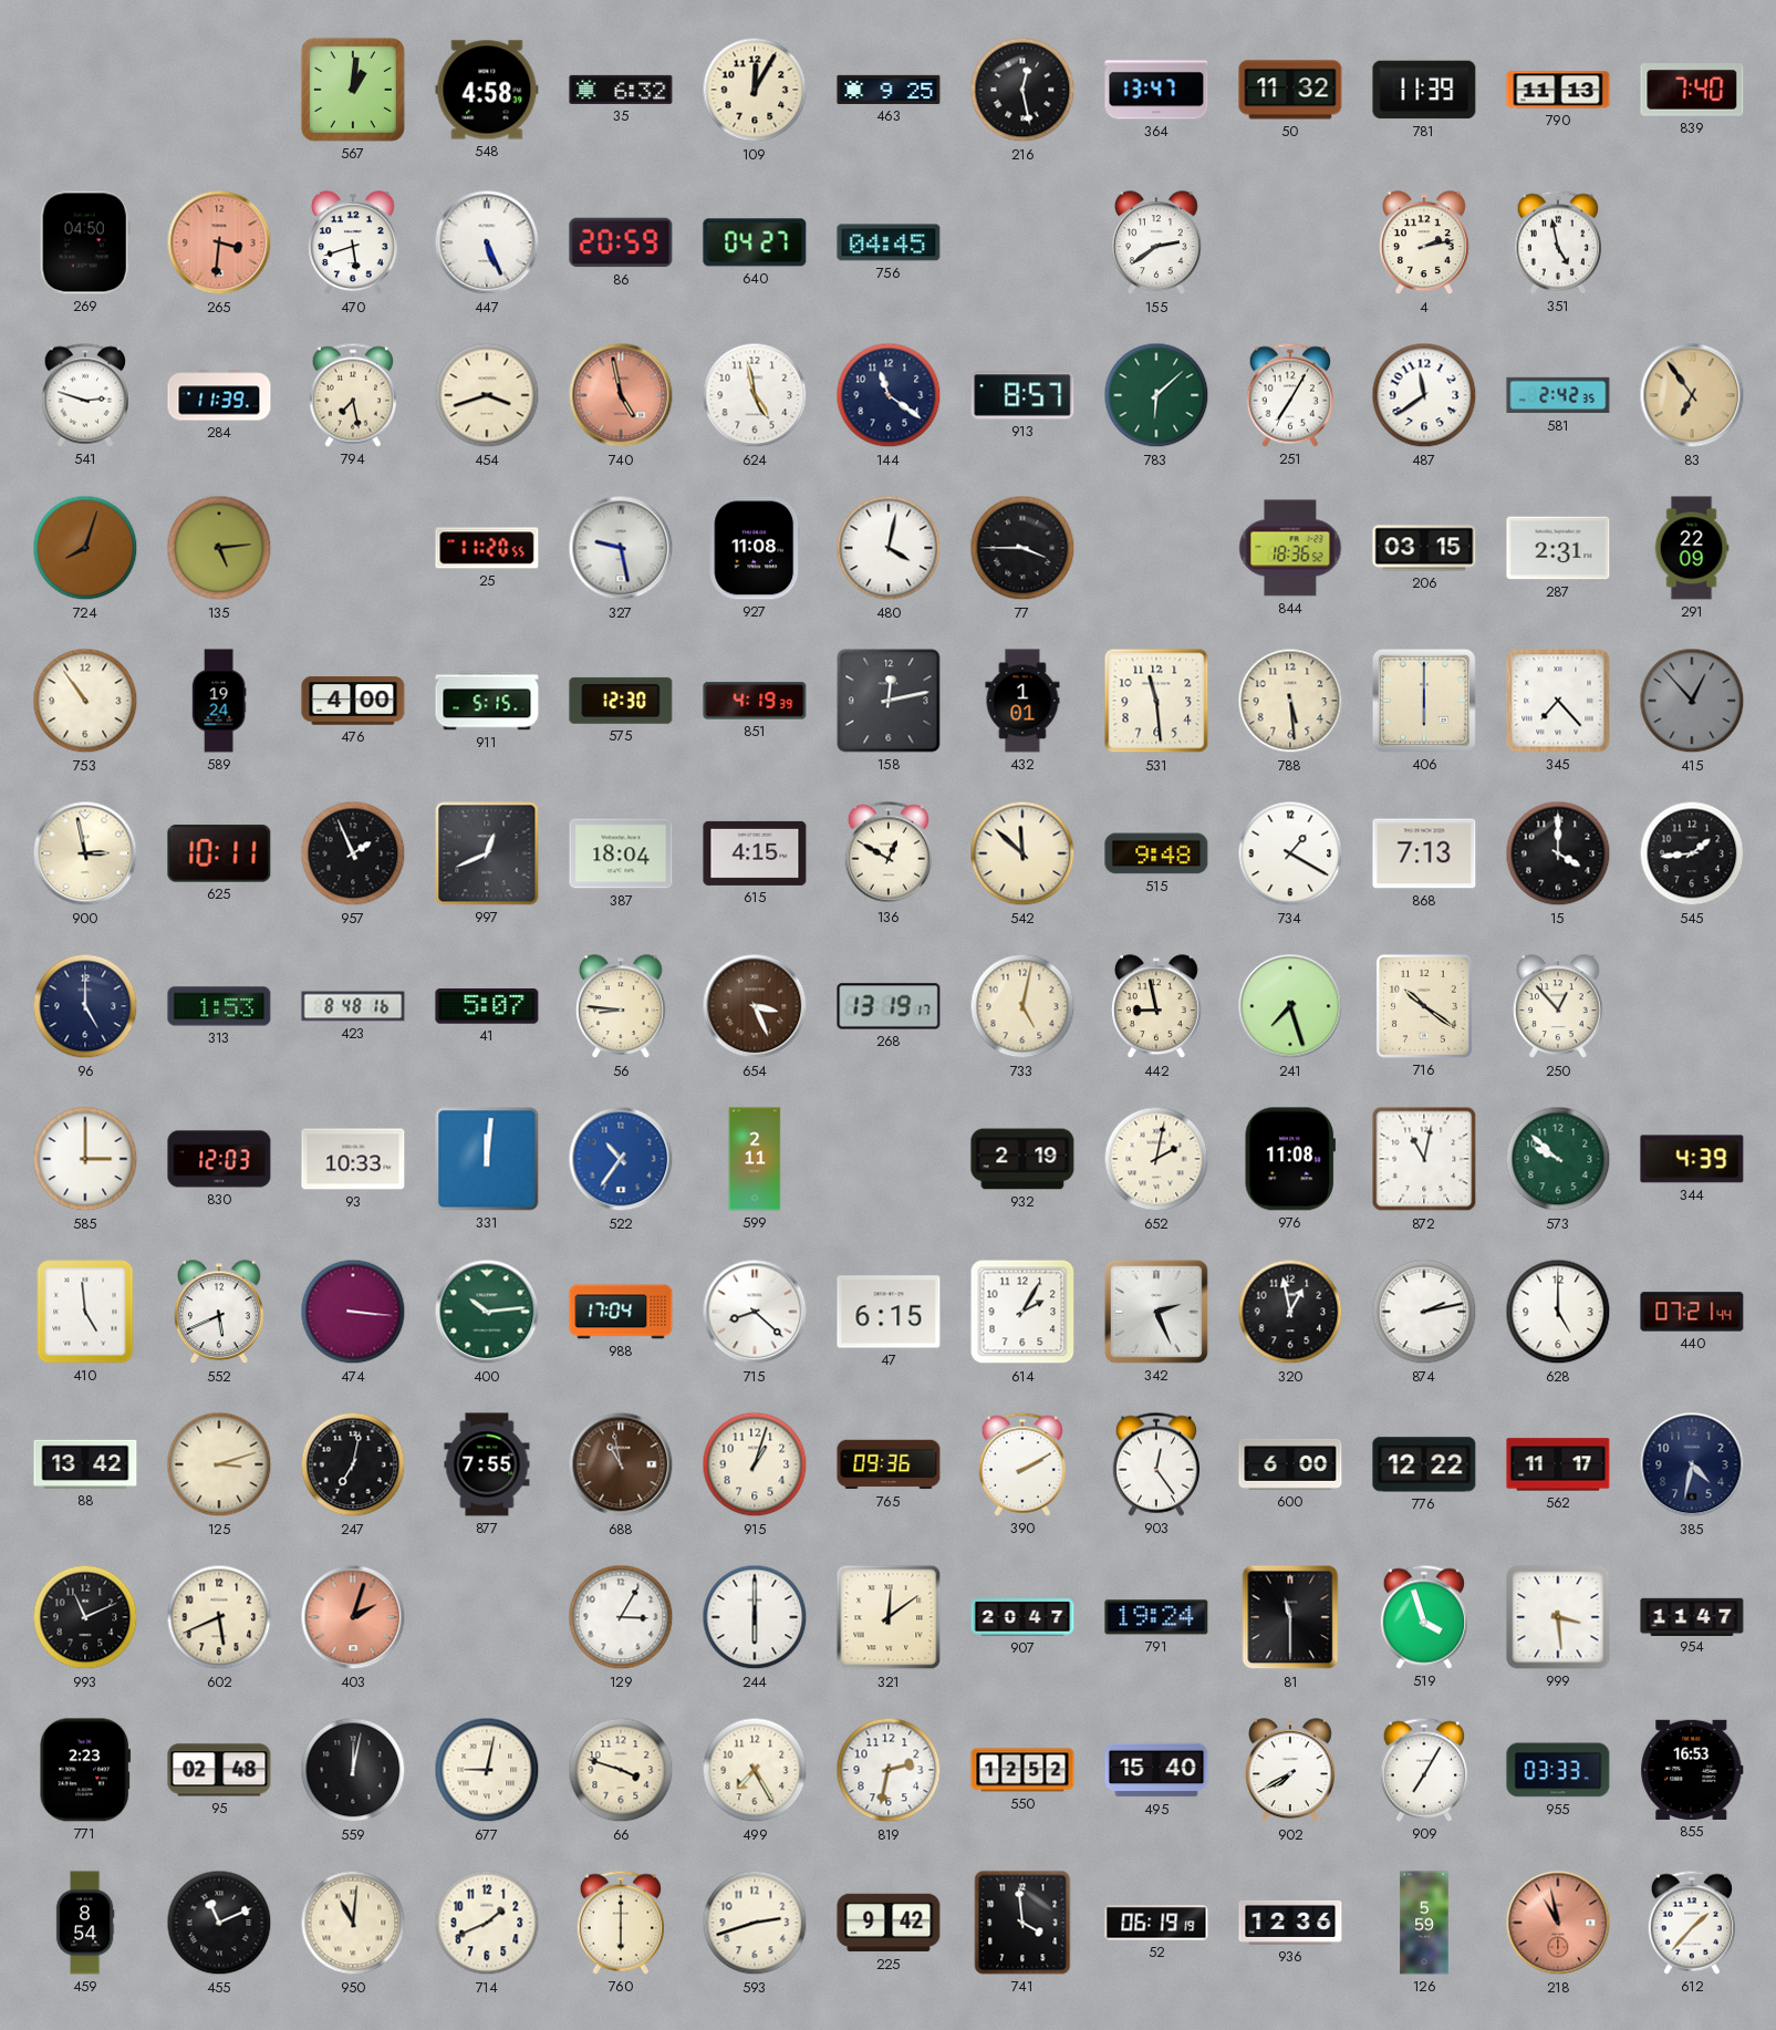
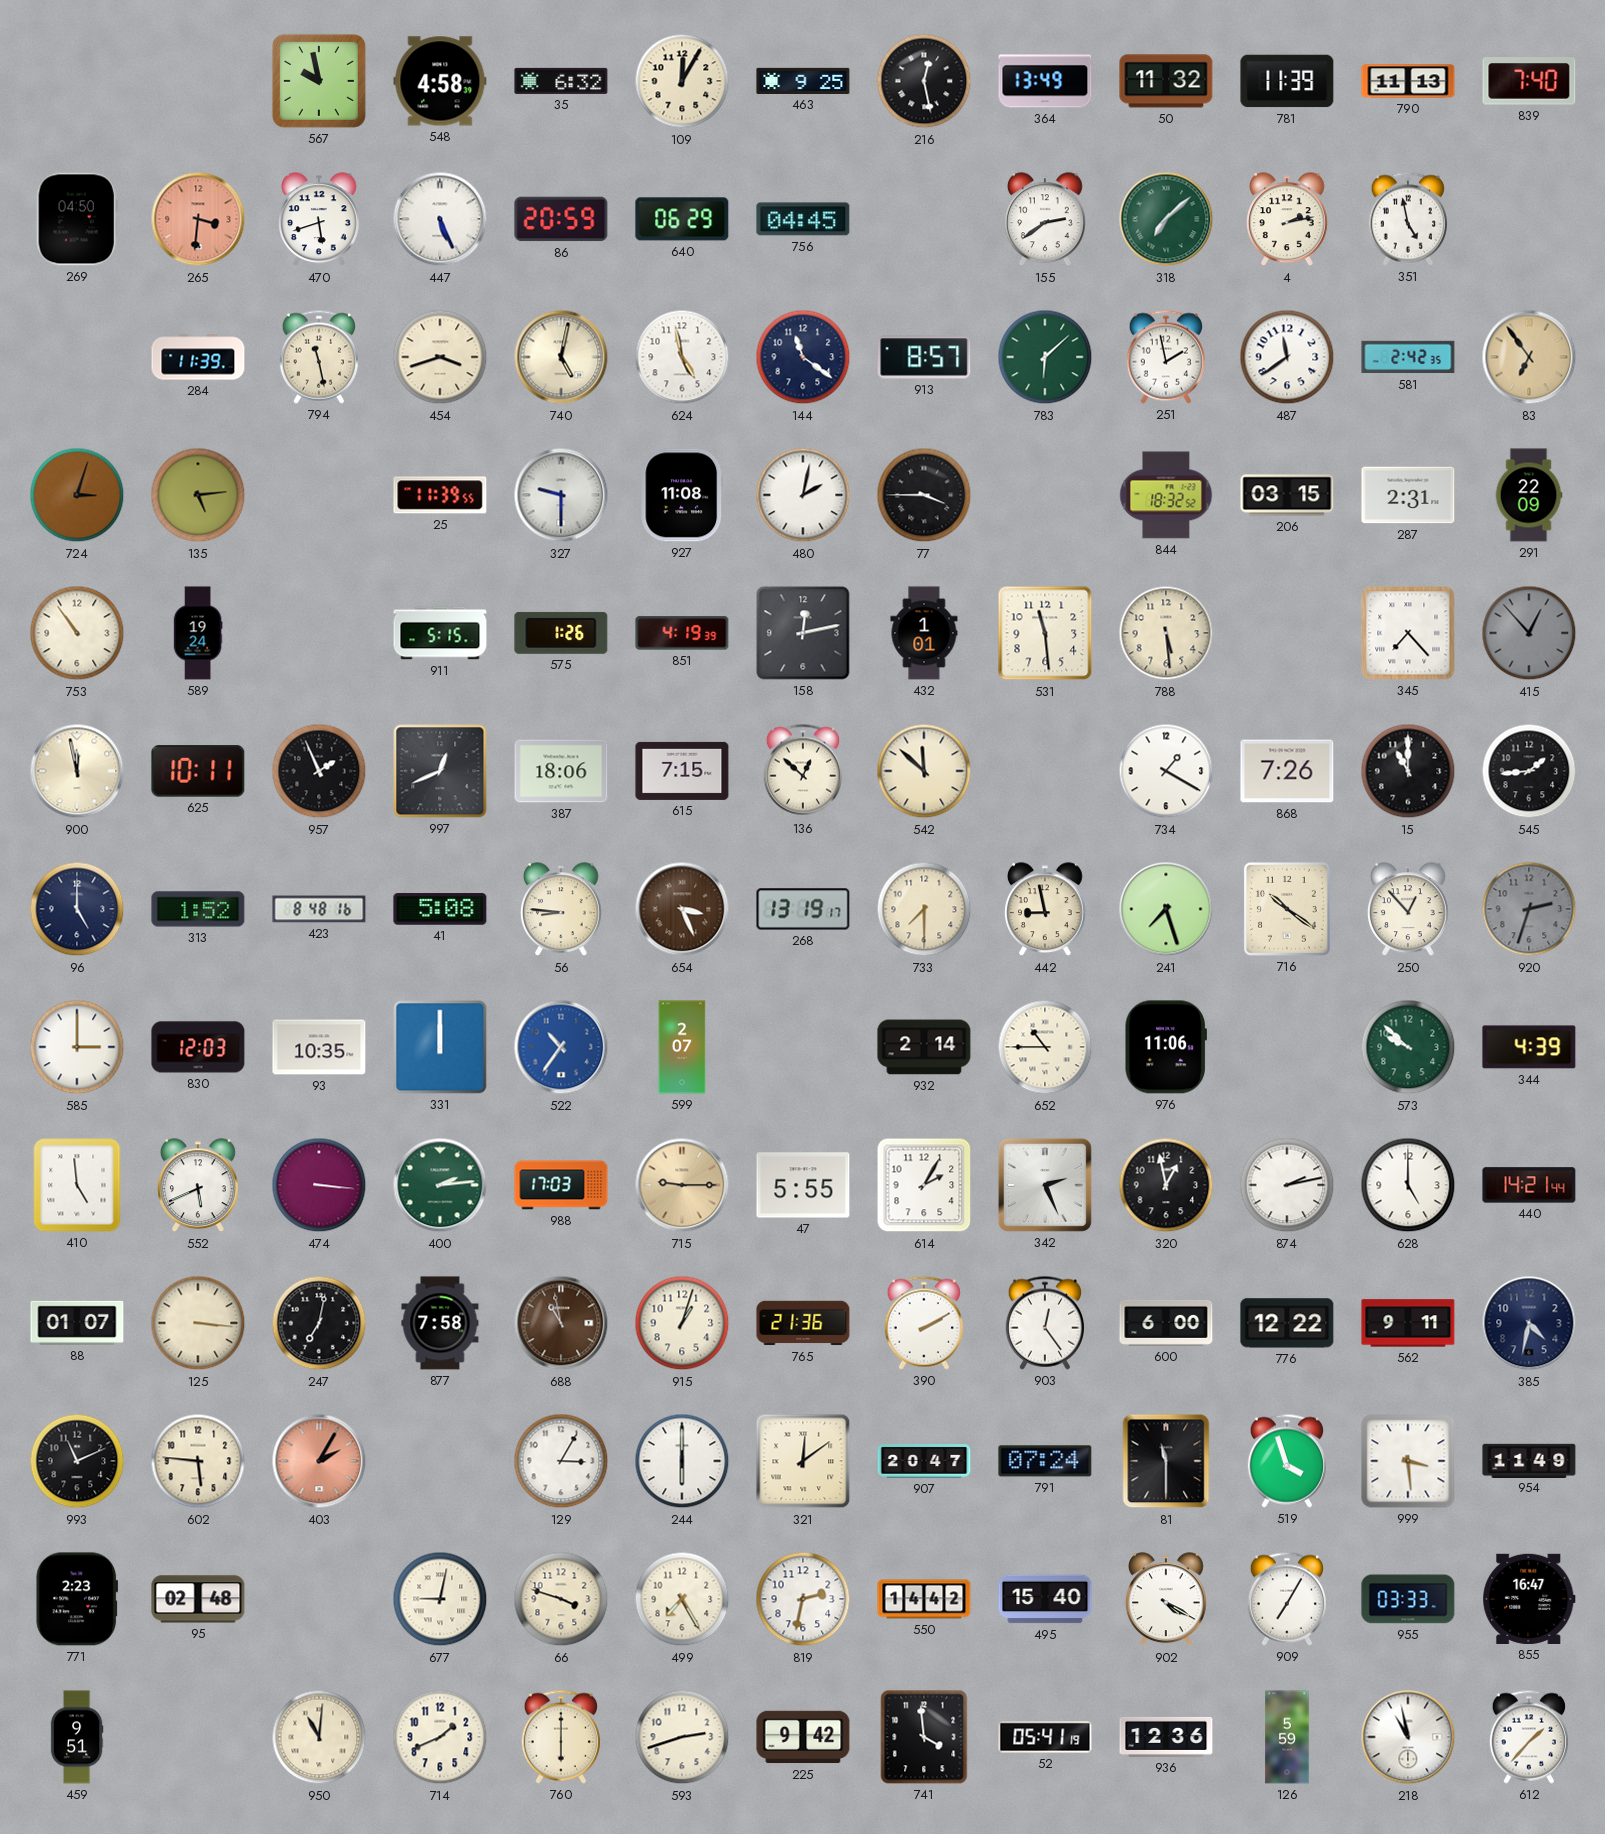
567: 1:01 -> 9:58
364: 13:47 -> 13:49
640: 04:27 -> 06:29
318: none -> 7:08
541: 2:48 -> none
794: 7:28 -> 11:28
740: 4:58 -> 5:02
740 dial: salmon -> cream
251: 7:05 -> 1:58
724: 8:03 -> 3:03
25: 11:20 -> 11:39
327: 9:28 -> 9:30
480: 4:02 -> 2:02
844: 18:36 -> 18:32
476: 4:00 -> none
575: 12:30 -> 1:26
406: 6:00 -> none
900: 2:58 -> 11:58
387: 18:04 -> 18:06
615: 4:15 -> 7:15
136: 12:50 -> 12:52
515: 9:48 -> none
868: 7:13 -> 7:26
15: 4:00 -> 11:00
313: 1:53 -> 1:52
41: 5:07 -> 5:08
733: 5:02 -> 7:30
920: none -> 2:33
93: 10:33 -> 10:35
331: 12:01 -> 12:00
599: 2:11 -> 2:07
932: 2:19 -> 2:14
652: 2:02 -> 10:45
976: 11:08 -> 11:06
872: 11:02 -> none
400: 10:14 -> 2:14
988: 17:04 -> 17:03
715: 8:22 -> 9:15
715 dial: white -> champagne
47: 6:15 -> 5:55
440: 07:21 -> 14:21
88: 13:42 -> 01:07
125: 3:12 -> 3:16
877: 7:55 -> 7:58
765: 09:36 -> 21:36
562: 11:17 -> 9:11
602: 5:41 -> 5:46
403: 2:03 -> 2:05
791: 19:24 -> 07:24
954: 11:47 -> 11:49
559: 12:02 -> none
550: 12:52 -> 14:42
902: 7:40 -> 4:20
855: 16:53 -> 16:47
459: 8:54 -> 9:51
455: 11:11 -> none
52: 06:19 -> 05:41
218 dial: salmon -> white
